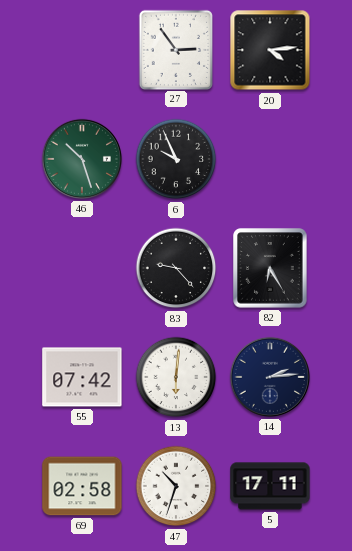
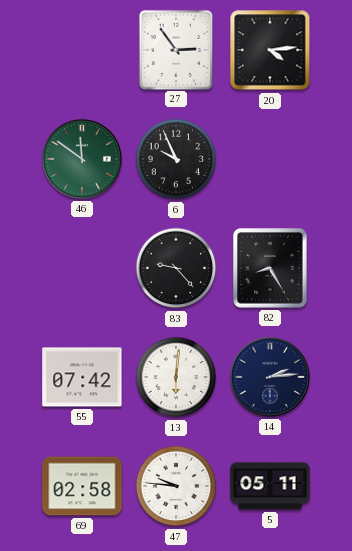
46: 10:27 -> 11:51
82: 6:25 -> 8:25
47: 10:33 -> 9:46
5: 17:11 -> 05:11
